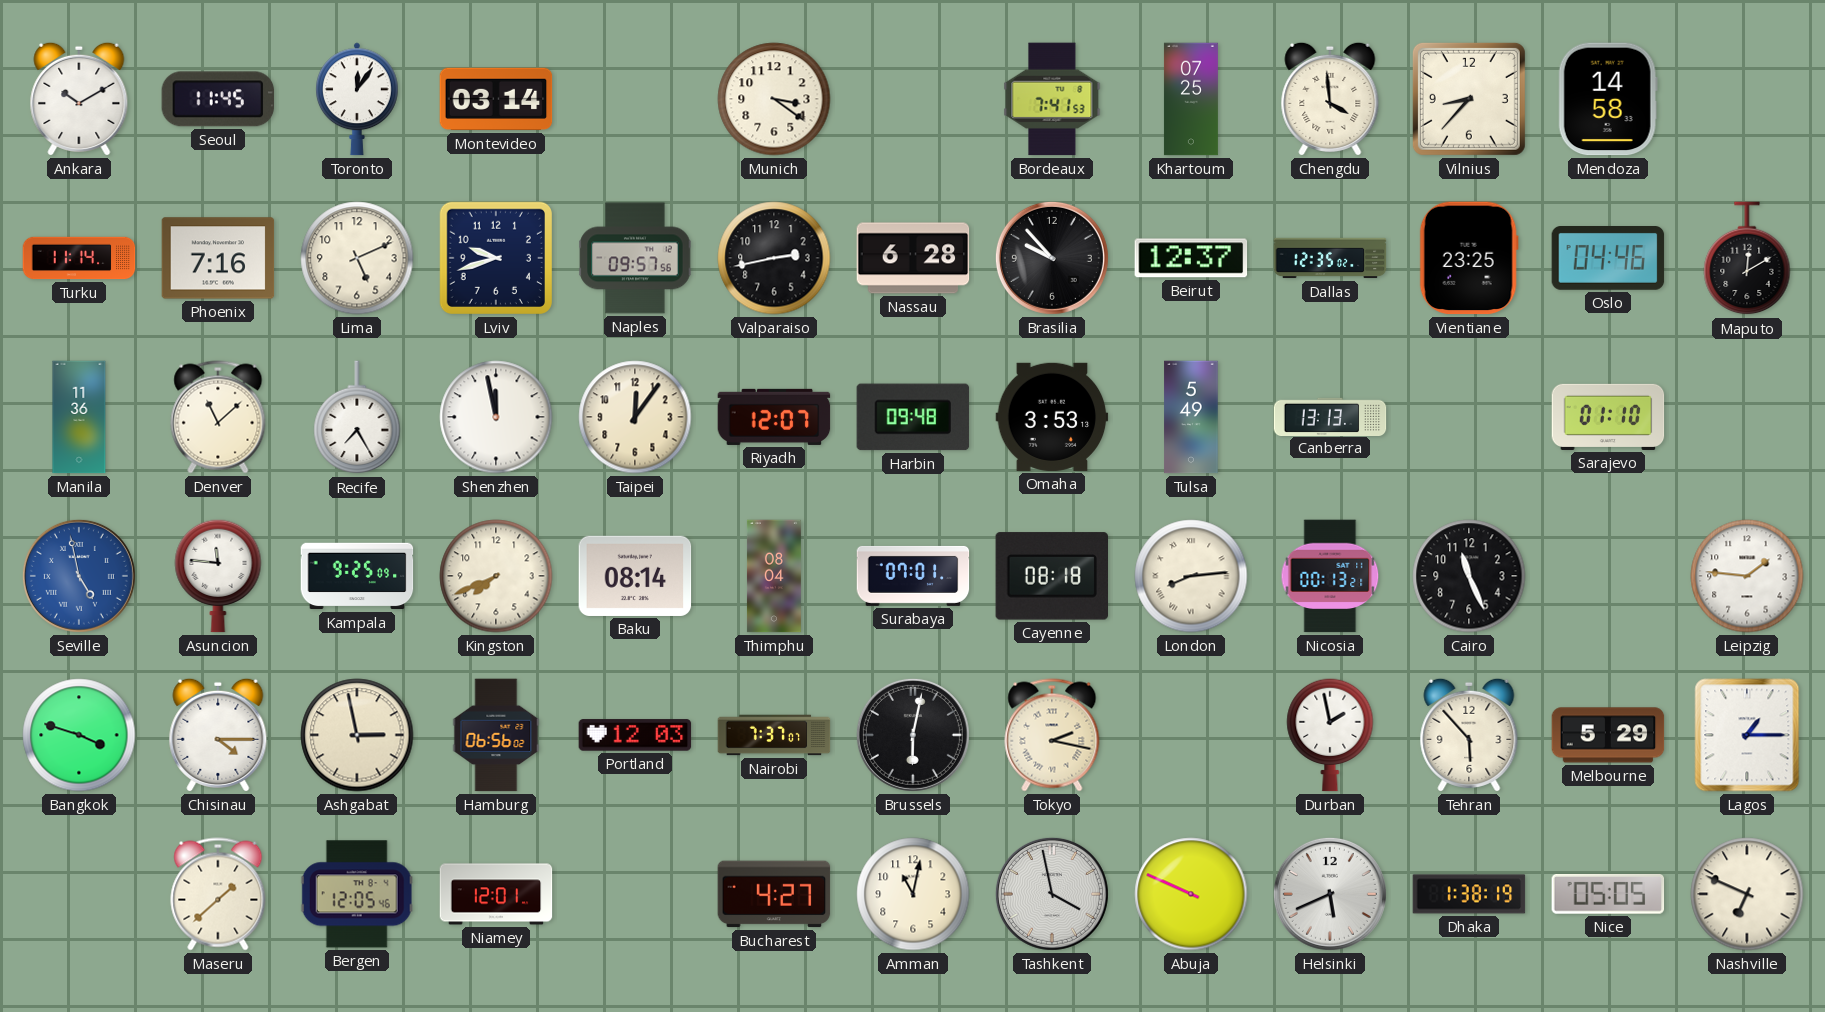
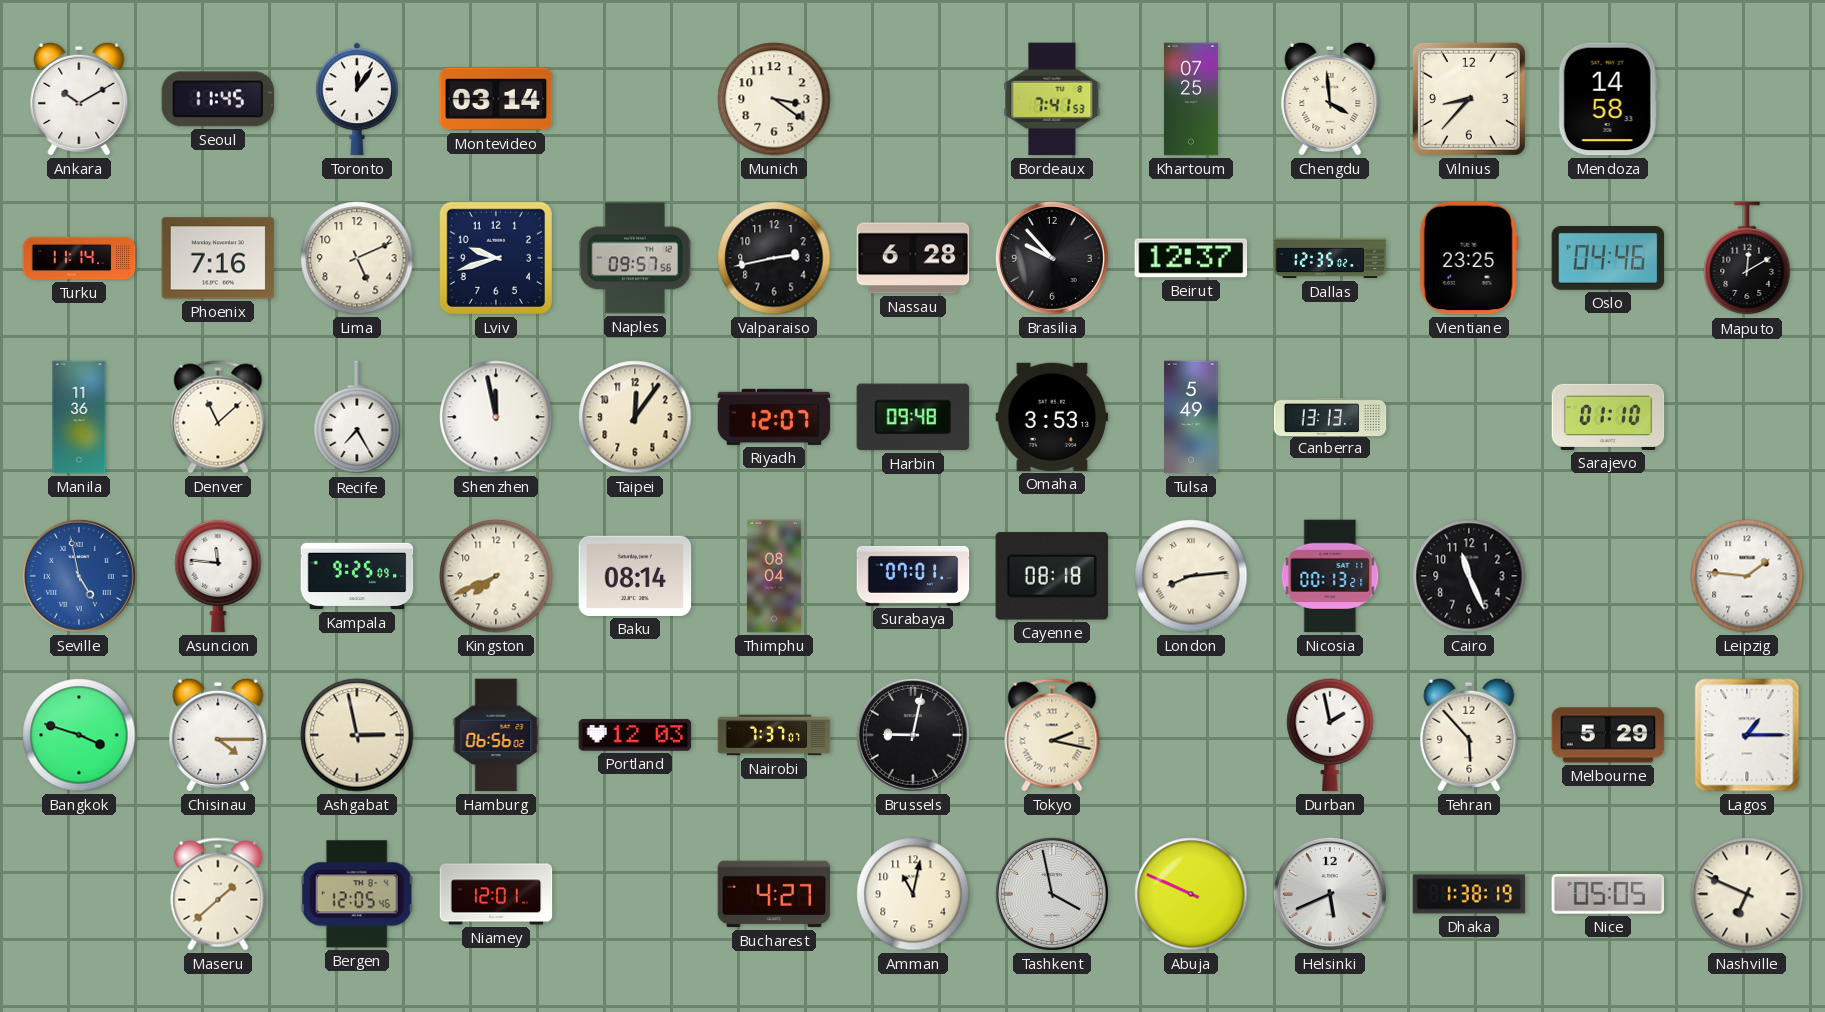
Brussels: 6:02 -> 9:02
